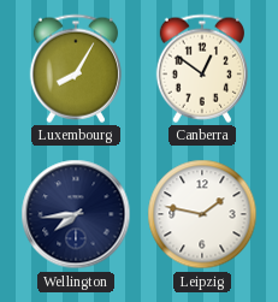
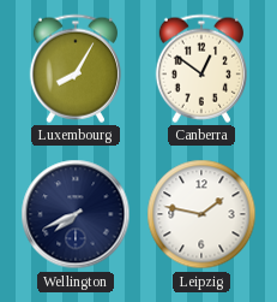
Wellington: 7:44 -> 7:41
